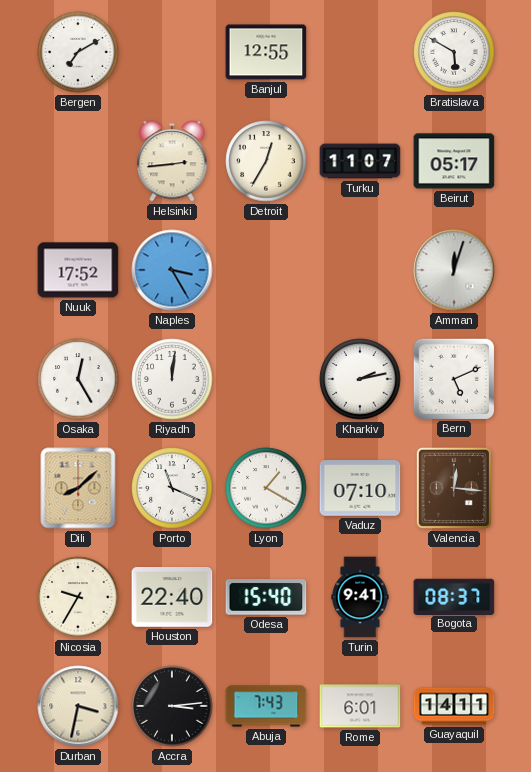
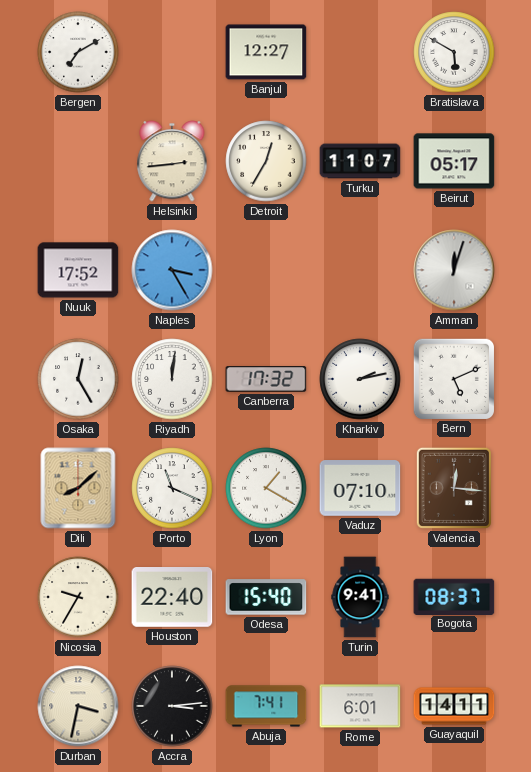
Banjul: 12:55 -> 12:27
Canberra: none -> 17:32
Abuja: 7:43 -> 7:41
